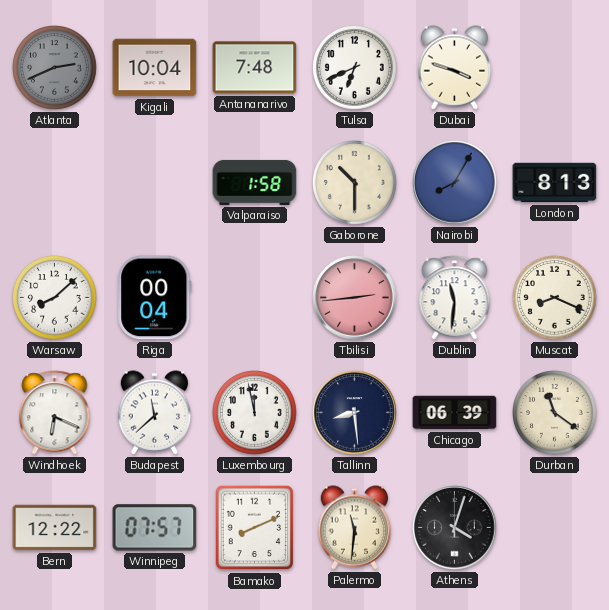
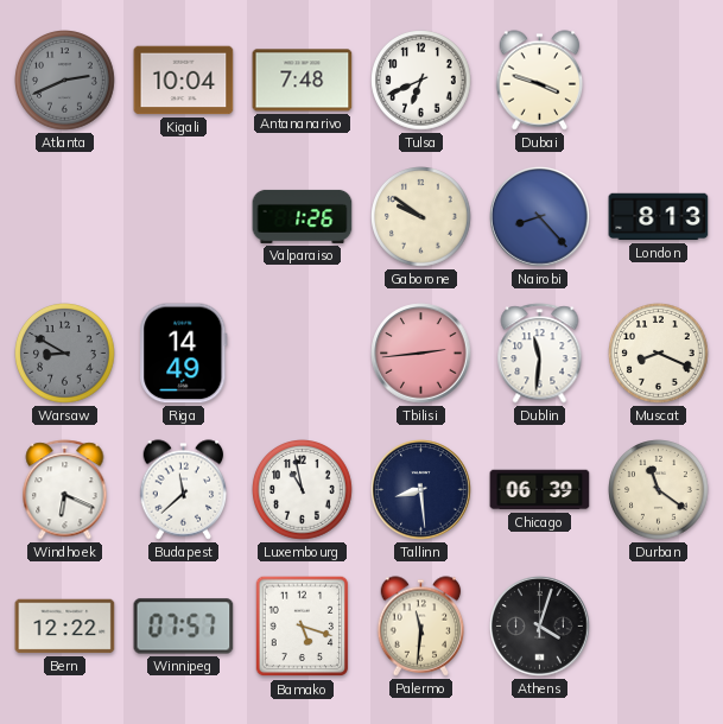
Valparaiso: 1:58 -> 1:26
Gaborone: 10:30 -> 9:51
Nairobi: 8:05 -> 8:23
Warsaw: 8:08 -> 8:50
Warsaw dial: white -> grey
Riga: 00:04 -> 14:49
Luxembourg: 11:58 -> 10:58
Bamako: 8:11 -> 5:18
